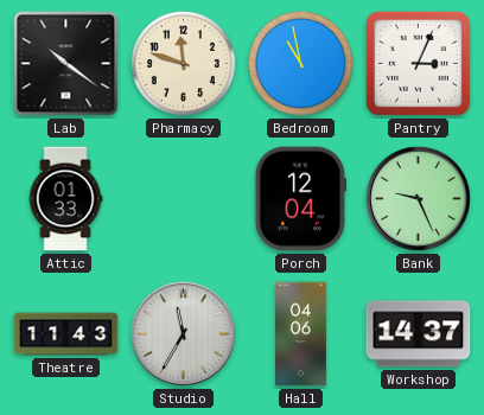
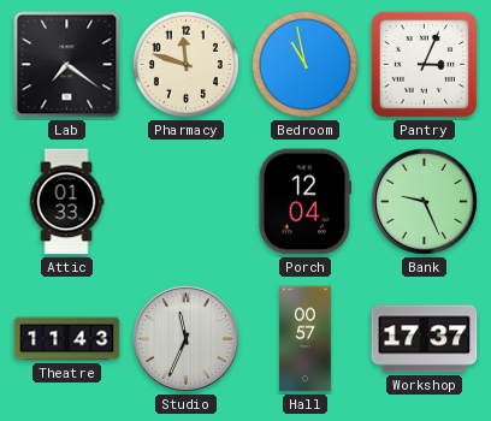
Lab: 10:21 -> 7:21
Studio: 11:35 -> 11:34
Hall: 04:06 -> 00:57
Workshop: 14:37 -> 17:37
